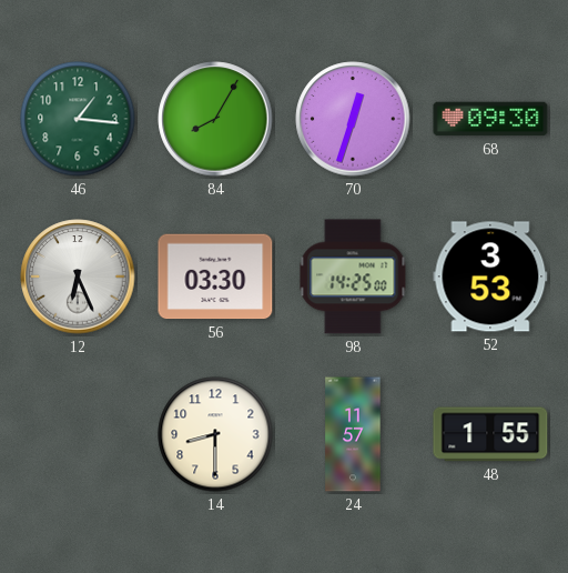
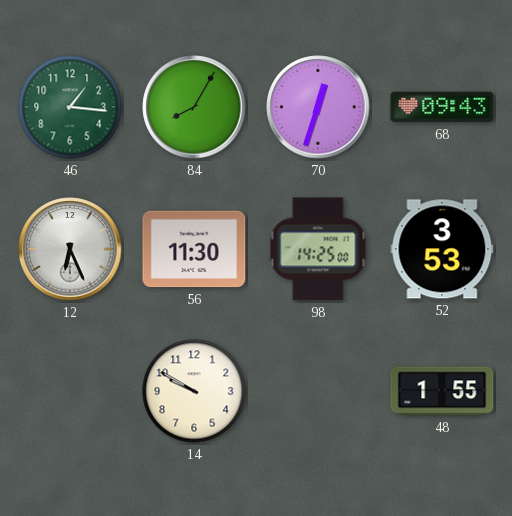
68: 09:30 -> 09:43
56: 03:30 -> 11:30
14: 8:30 -> 9:50
24: 11:57 -> none
